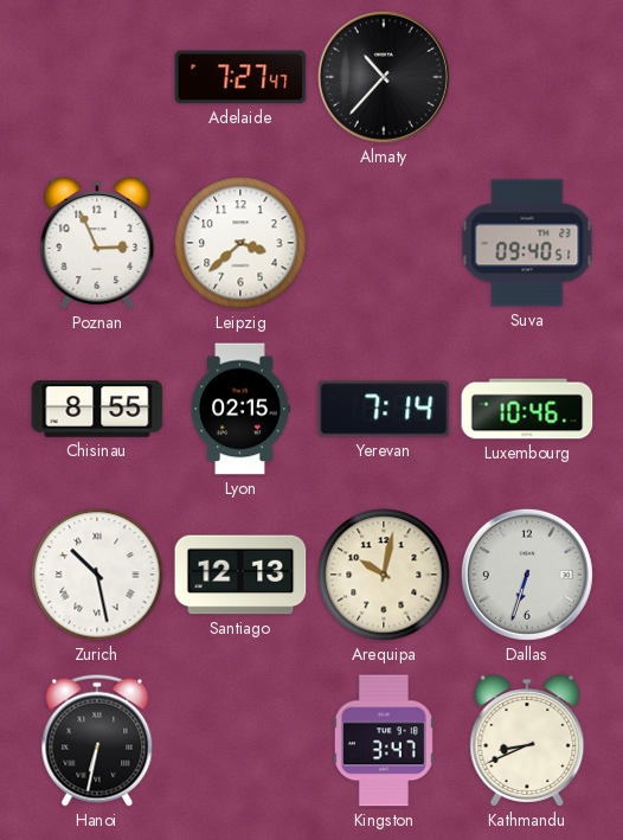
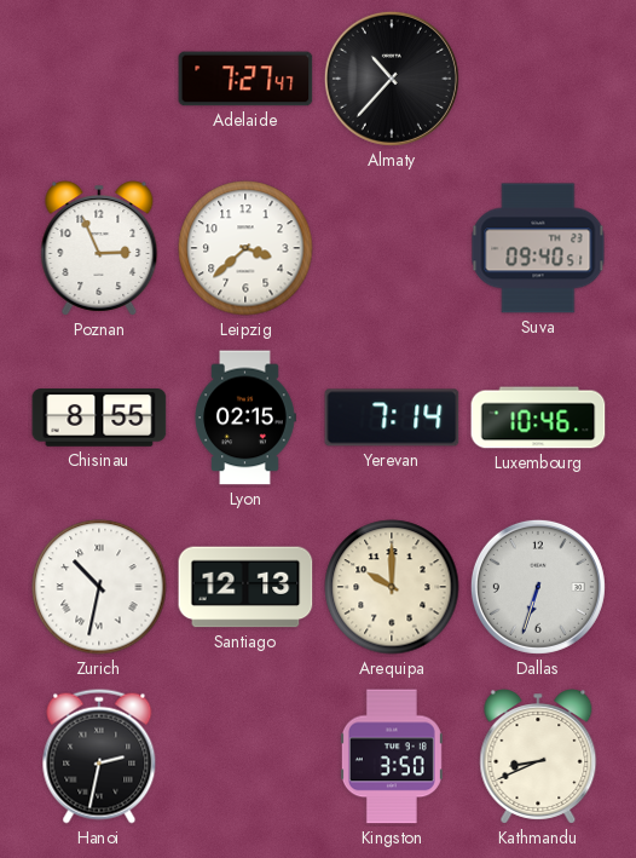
Zurich: 10:28 -> 10:32
Arequipa: 10:02 -> 10:00
Hanoi: 6:32 -> 2:32
Kingston: 3:47 -> 3:50
